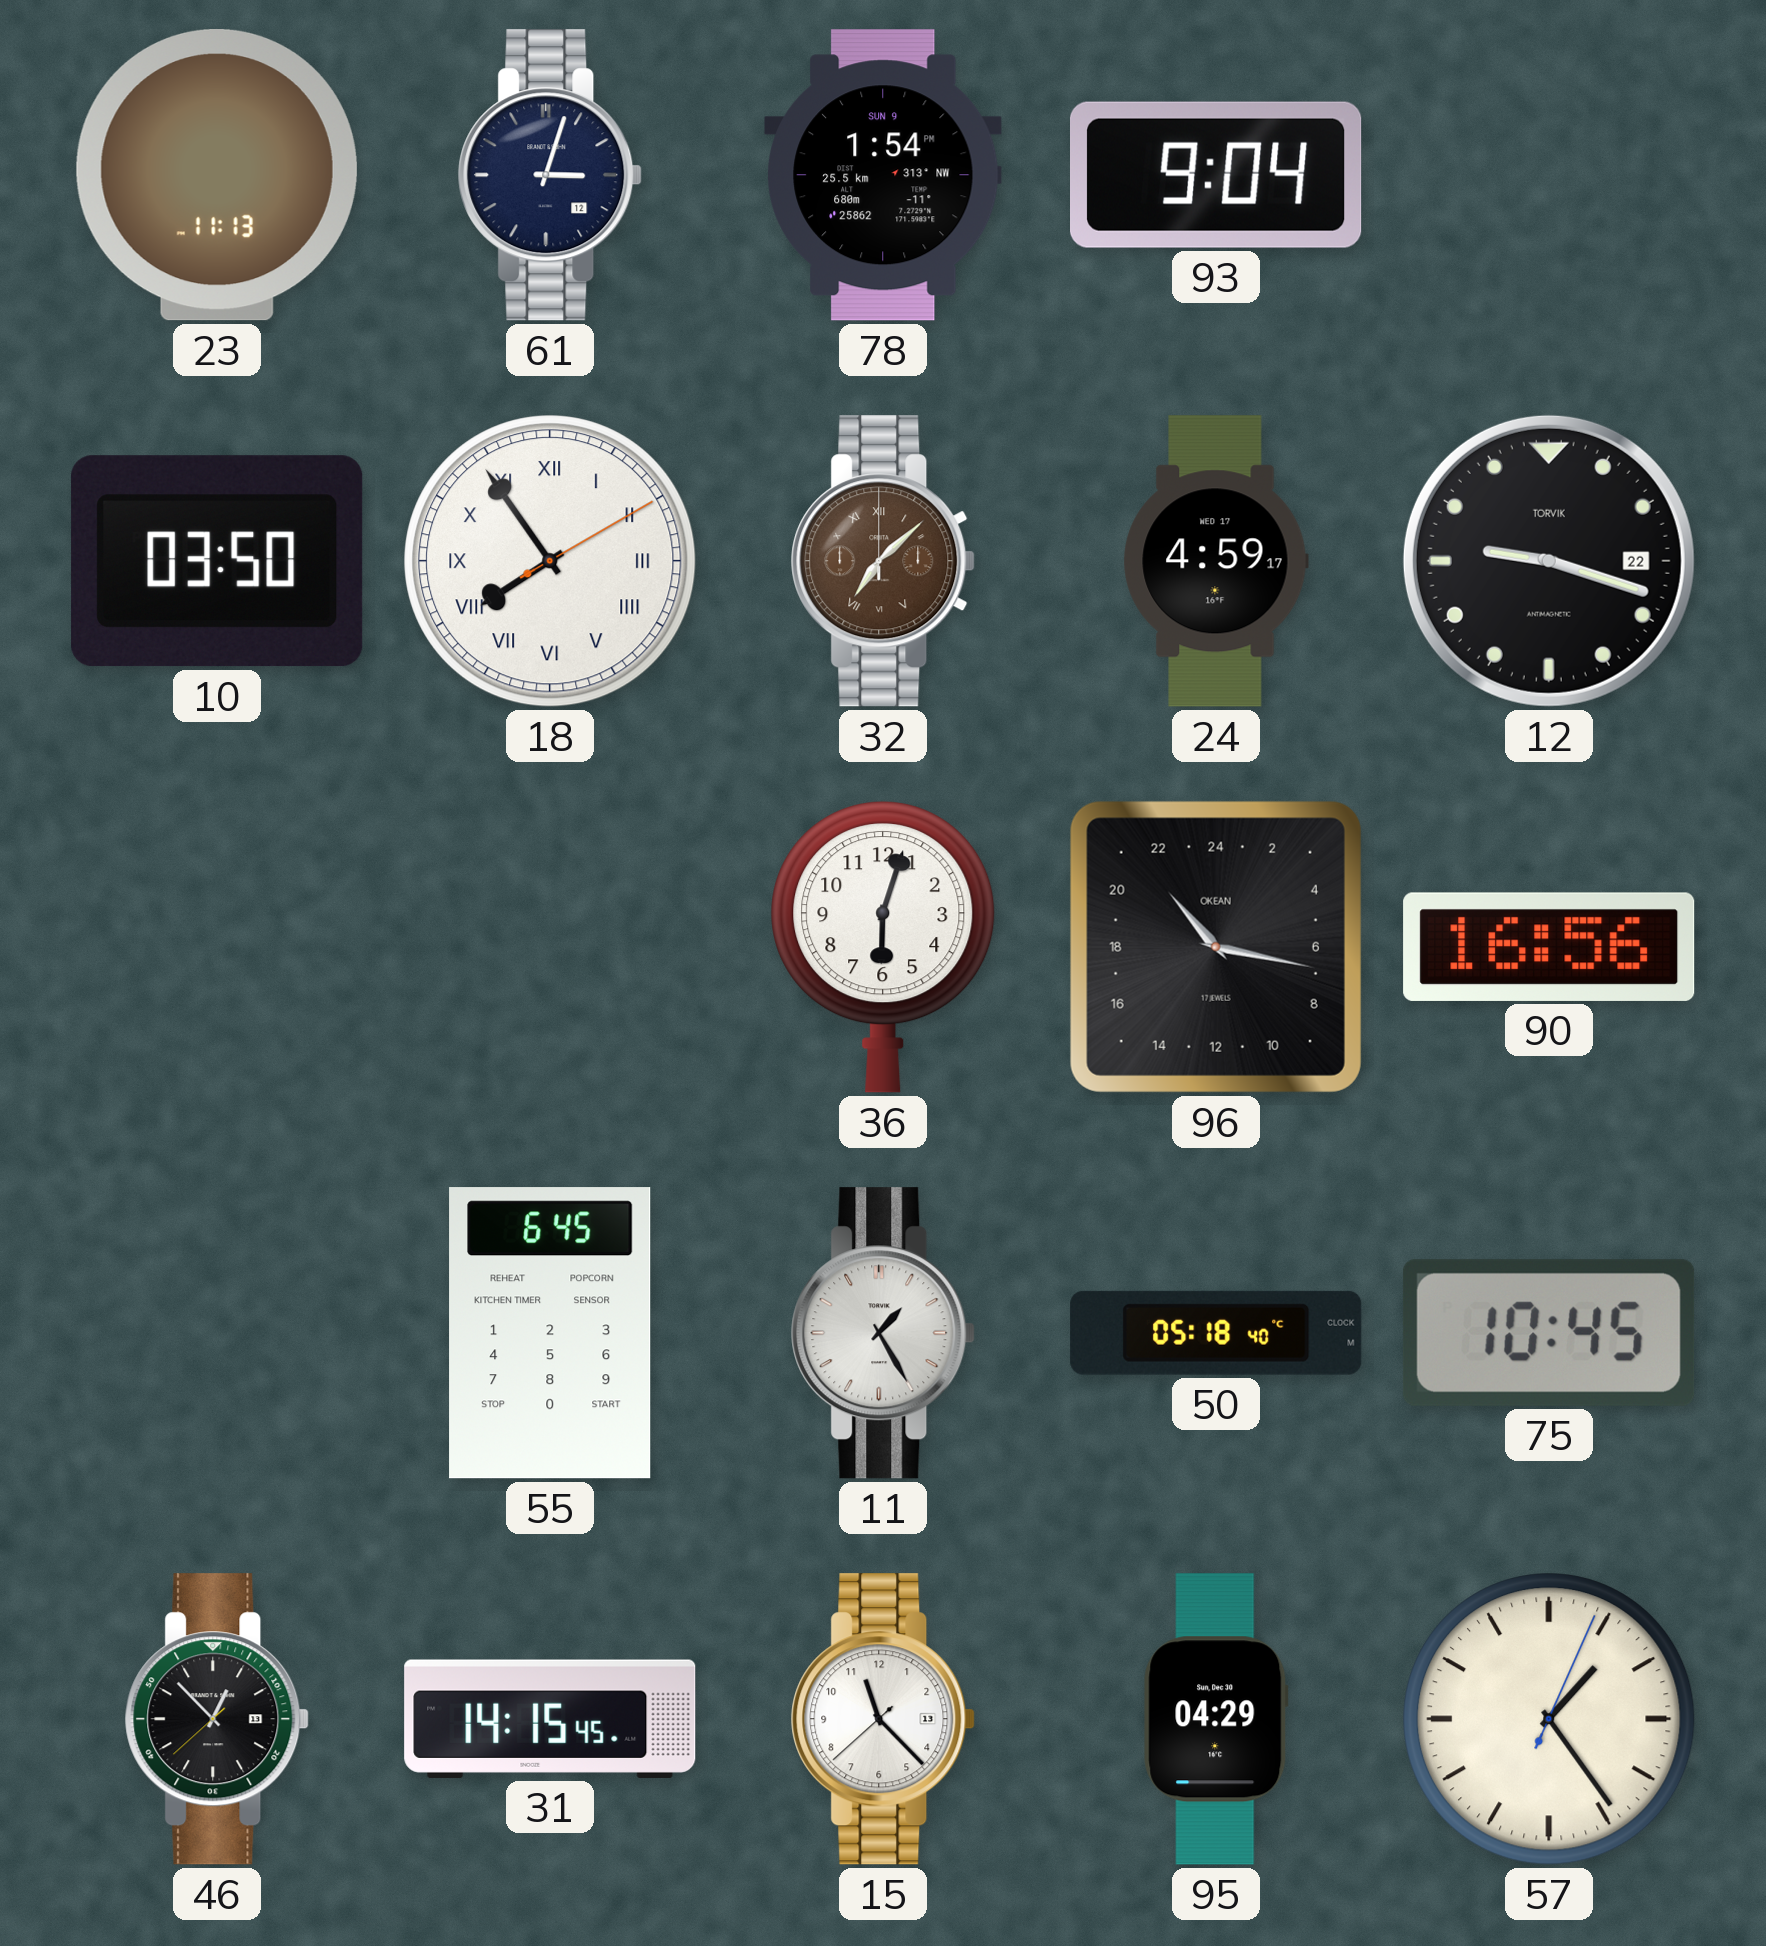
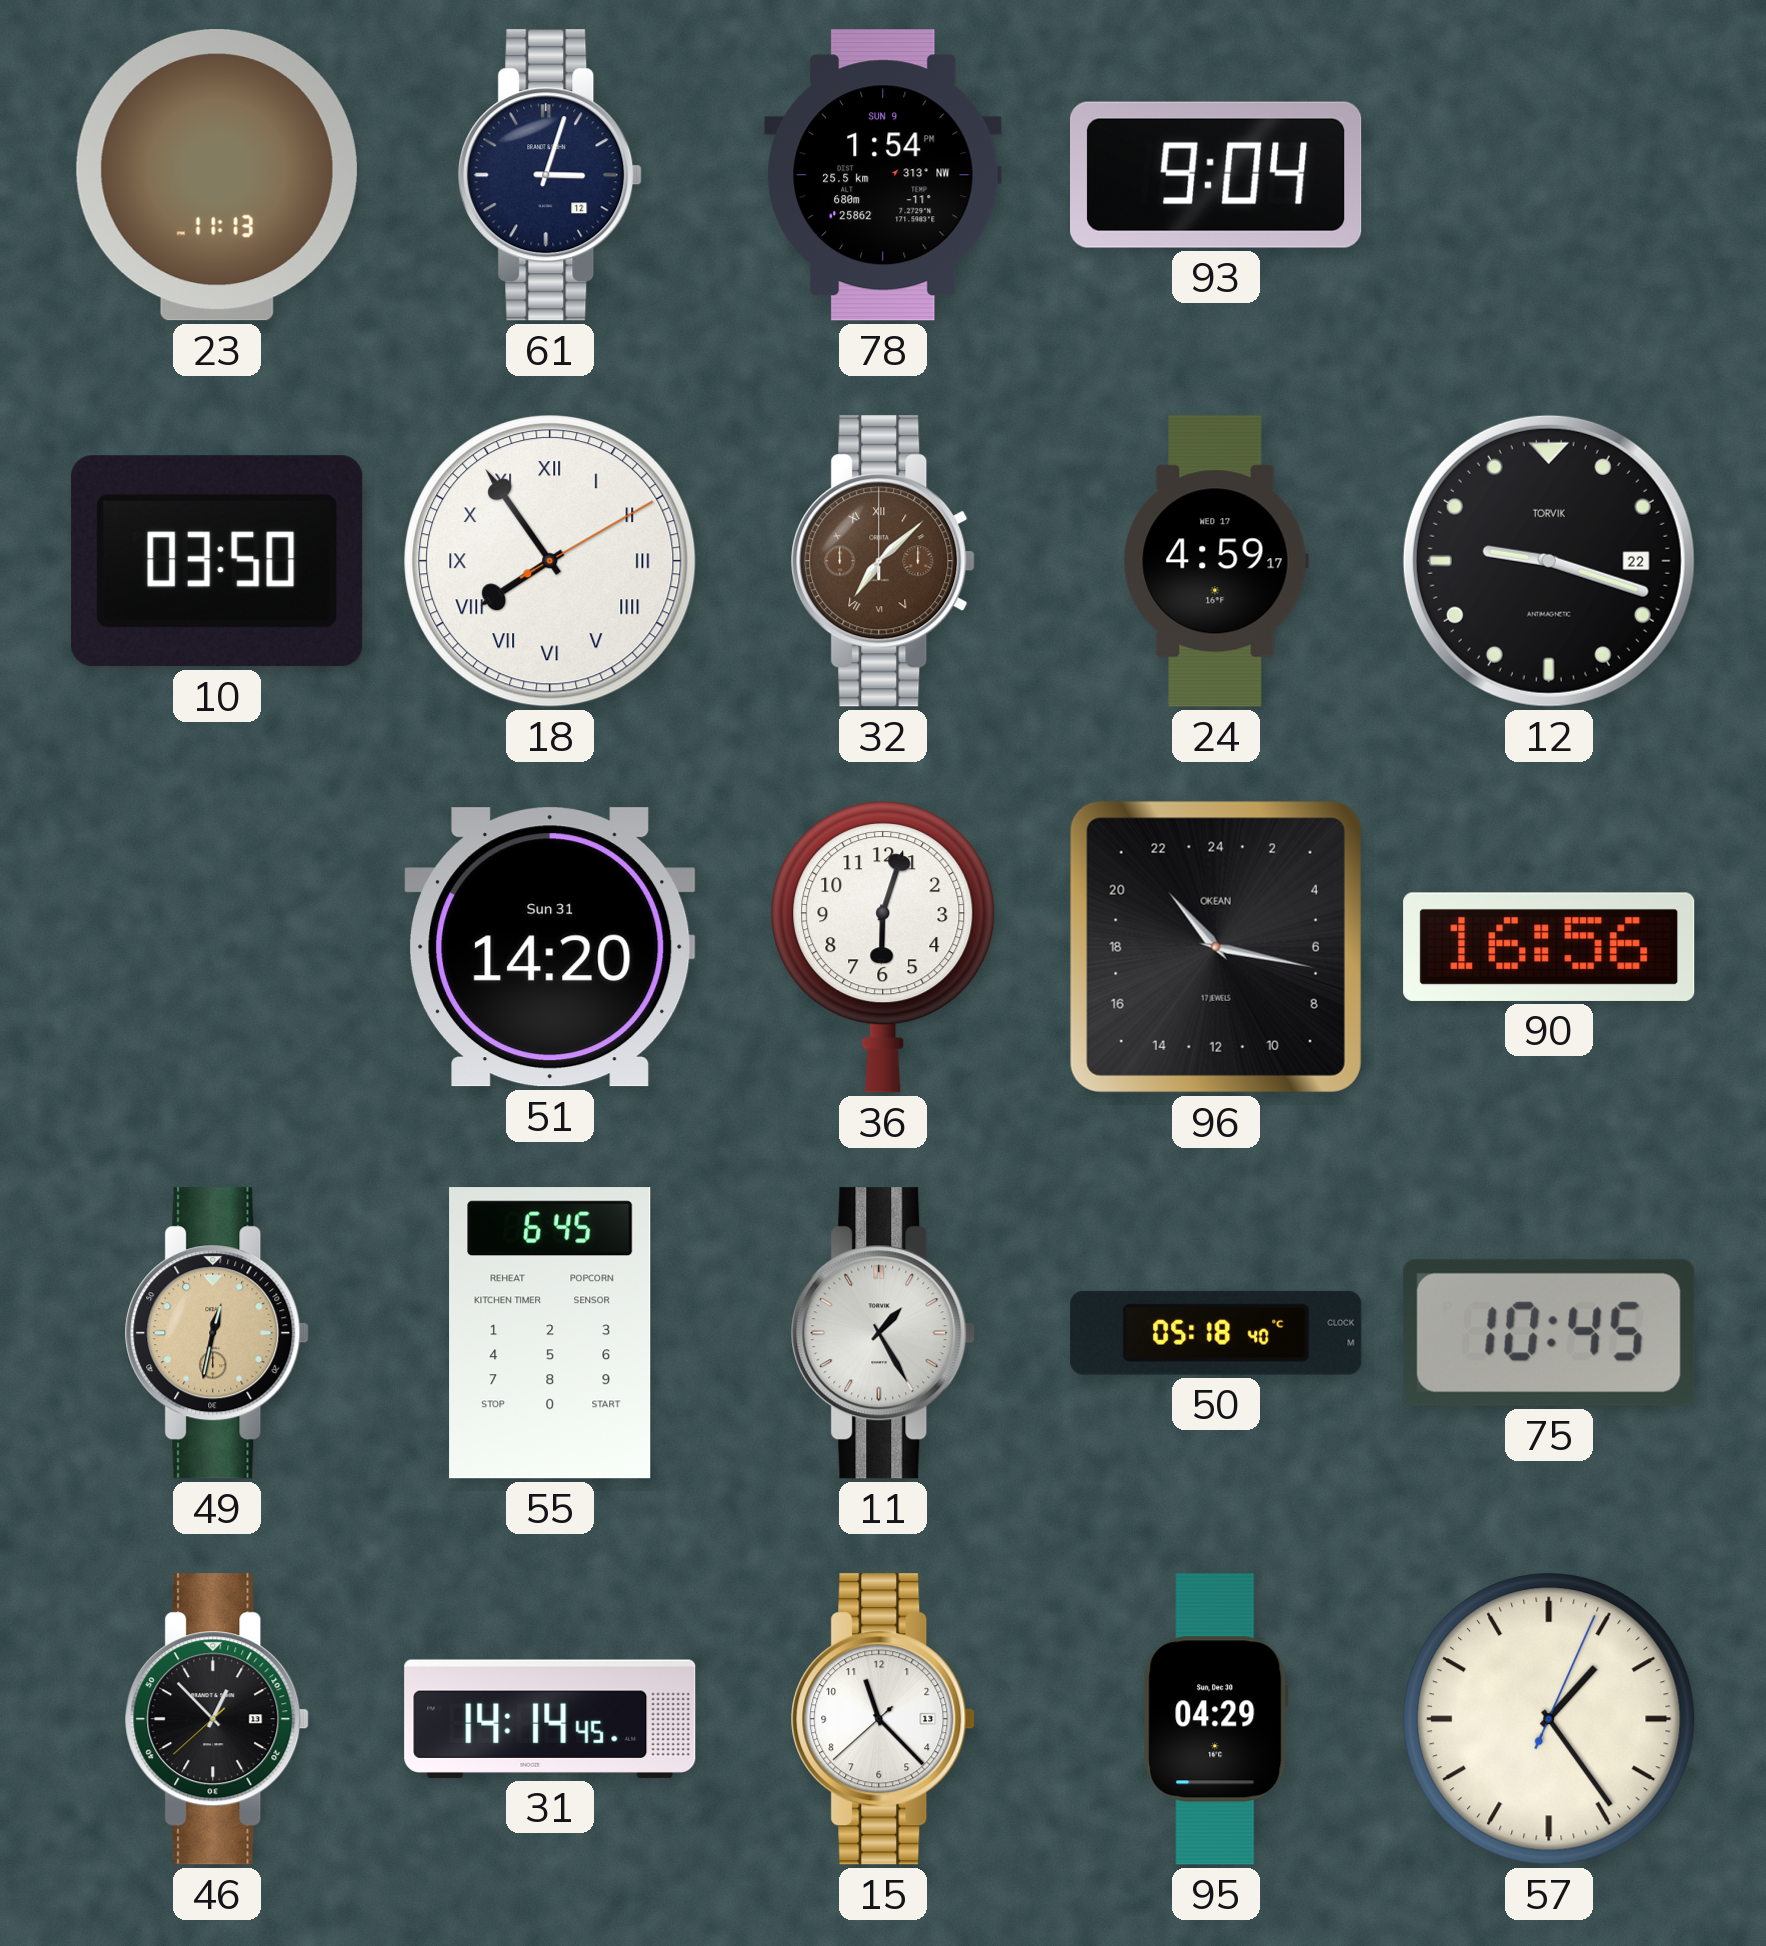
51: none -> 14:20
49: none -> 12:32
31: 14:15 -> 14:14
